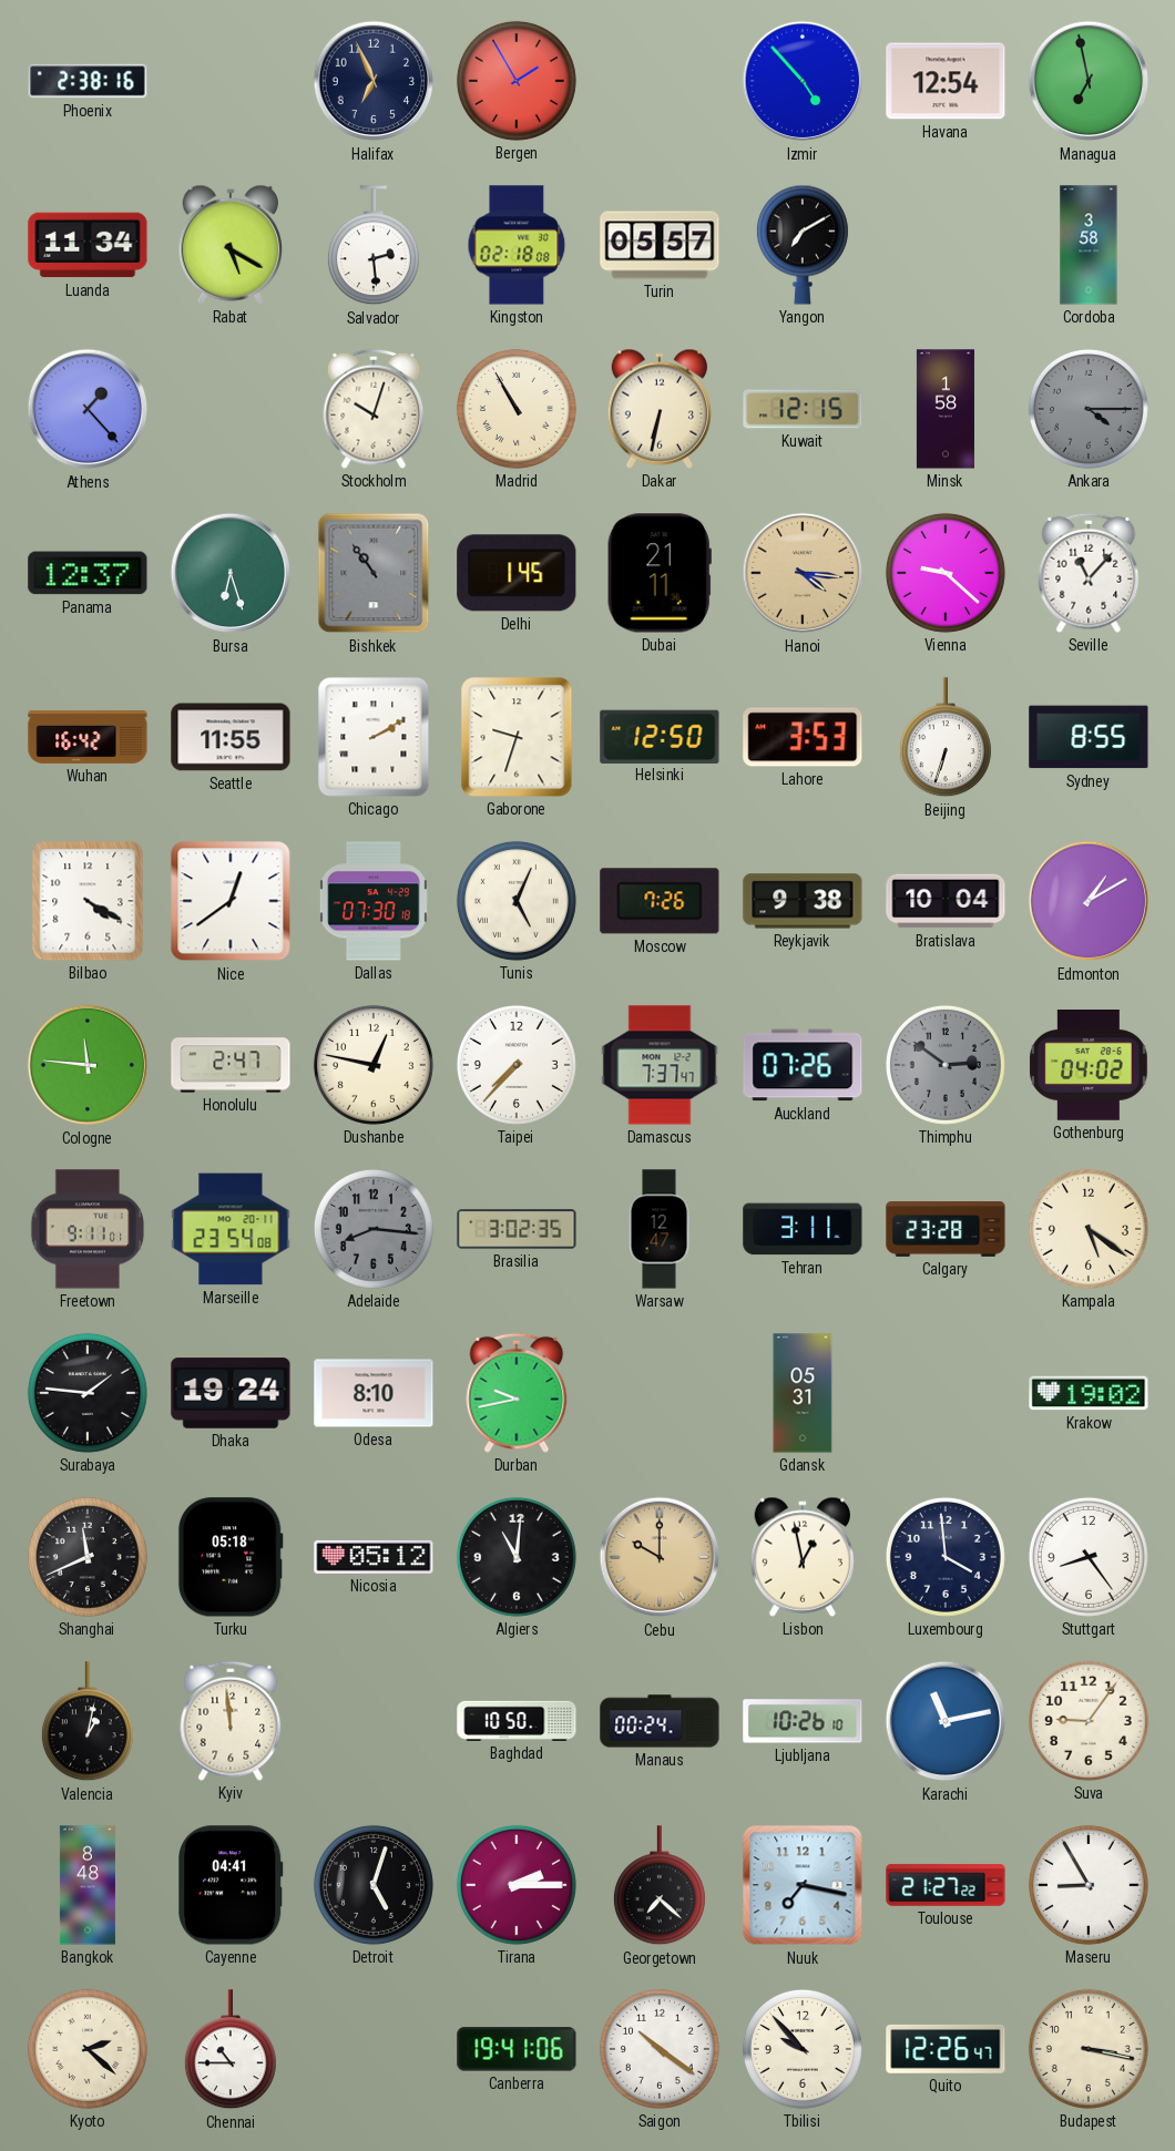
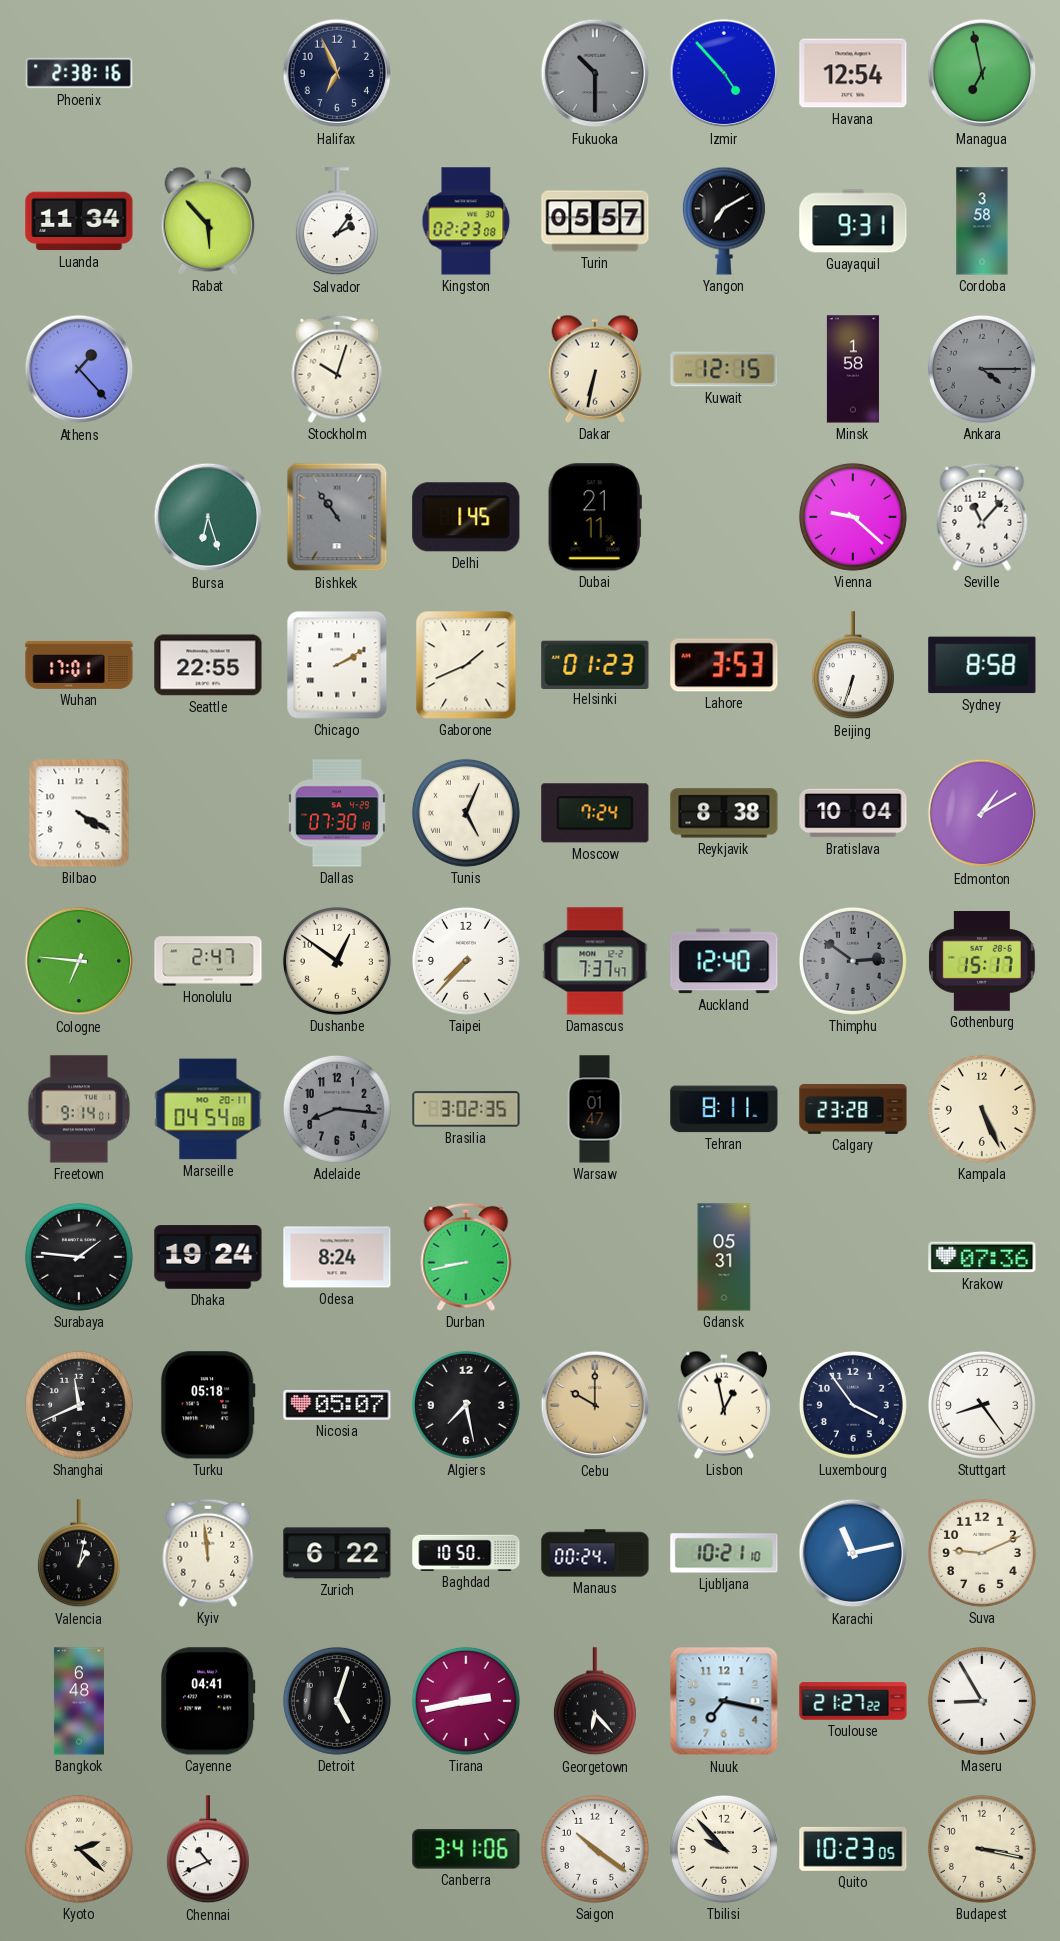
Bergen: 1:55 -> none
Fukuoka: none -> 10:30
Rabat: 5:20 -> 5:53
Salvador: 2:29 -> 2:06
Kingston: 02:18 -> 02:23
Guayaquil: none -> 9:31
Madrid: 10:55 -> none
Panama: 12:37 -> none
Hanoi: 4:16 -> none
Wuhan: 16:42 -> 17:01
Seattle: 11:55 -> 22:55
Gaborone: 9:33 -> 1:41
Helsinki: 12:50 -> 01:23
Sydney: 8:55 -> 8:58
Nice: 12:39 -> none
Moscow: 7:26 -> 7:24
Reykjavik: 9:38 -> 8:38
Cologne: 11:46 -> 6:46
Dushanbe: 12:47 -> 12:51
Auckland: 07:26 -> 12:40
Gothenburg: 04:02 -> 15:17
Freetown: 9:11 -> 9:14
Marseille: 23:54 -> 04:54
Warsaw: 12:47 -> 01:47
Tehran: 3:11 -> 8:11
Kampala: 5:21 -> 5:26
Odesa: 8:10 -> 8:24
Durban: 9:43 -> 8:43
Krakow: 19:02 -> 07:36
Nicosia: 05:12 -> 05:07
Algiers: 11:01 -> 7:28
Luxembourg: 3:59 -> 3:54
Zurich: none -> 6:22
Ljubljana: 10:26 -> 10:21
Suva: 9:06 -> 9:11
Bangkok: 8:48 -> 6:48
Tirana: 2:15 -> 2:43
Georgetown: 7:22 -> 6:23
Chennai: 10:45 -> 10:41
Canberra: 19:41 -> 3:41
Quito: 12:26 -> 10:23
